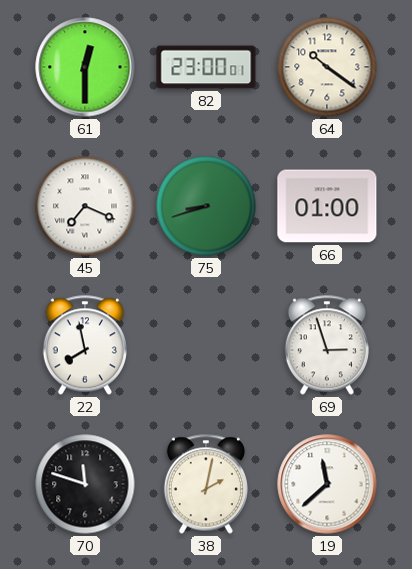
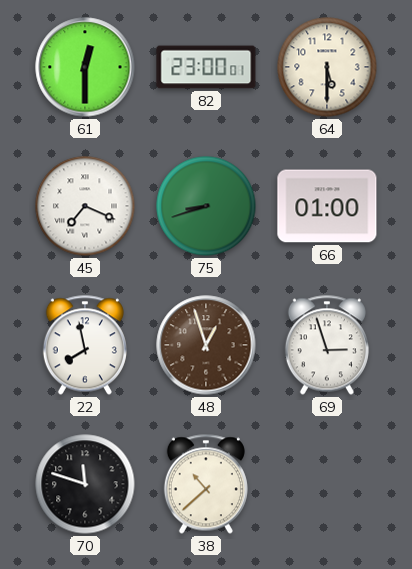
64: 10:21 -> 5:30
48: none -> 12:57
38: 2:02 -> 10:38
19: 11:38 -> none
